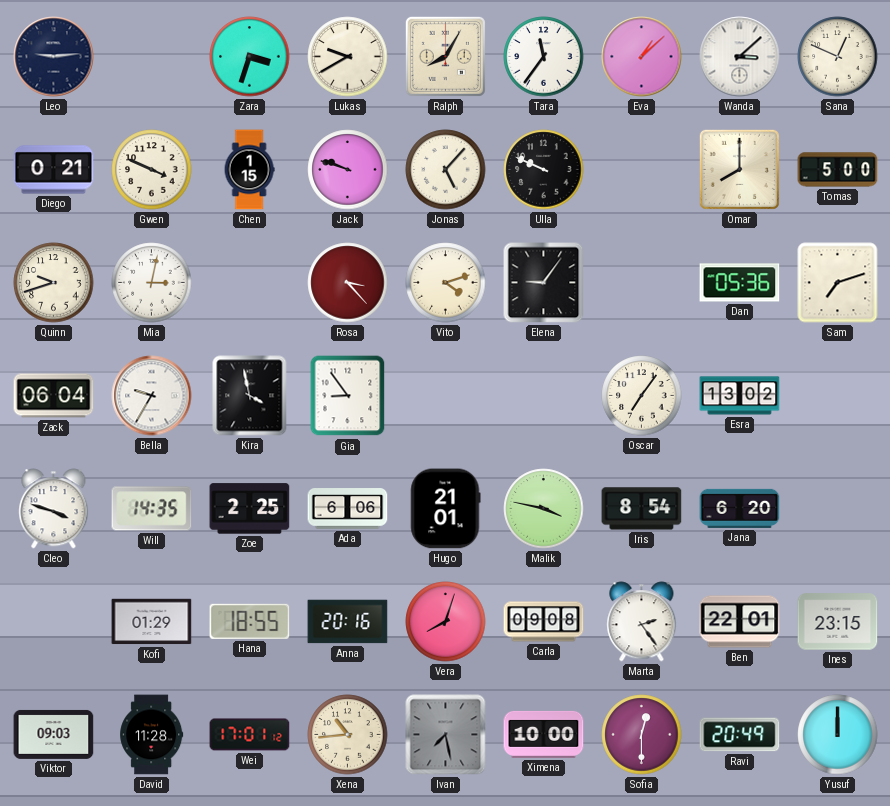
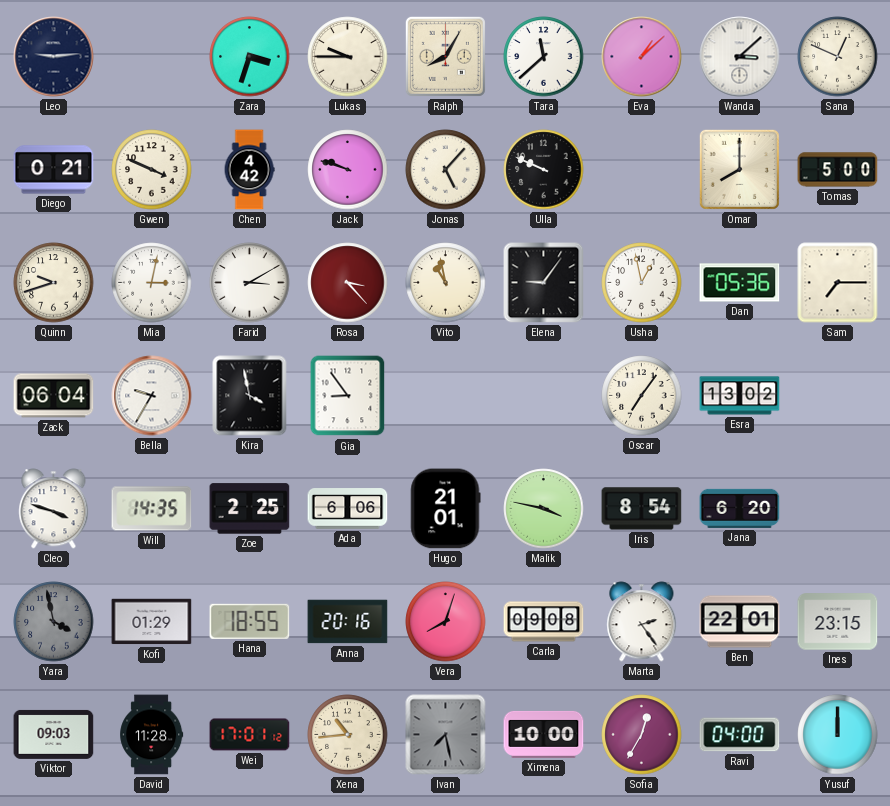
Lukas: 9:40 -> 9:45
Tara: 11:36 -> 11:38
Chen: 1:15 -> 4:42
Farid: none -> 3:10
Vito: 4:12 -> 10:58
Usha: none -> 12:58
Sam: 7:12 -> 7:15
Yara: none -> 3:58
Sofia: 12:30 -> 12:35
Ravi: 20:49 -> 04:00
